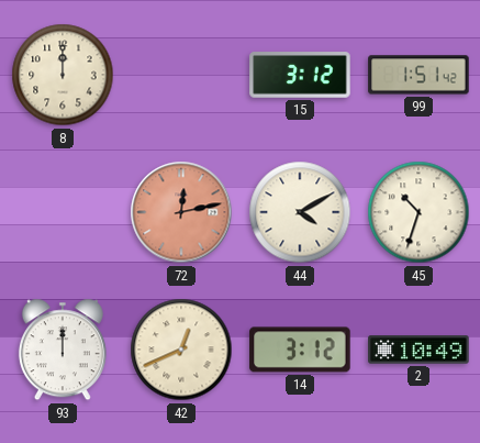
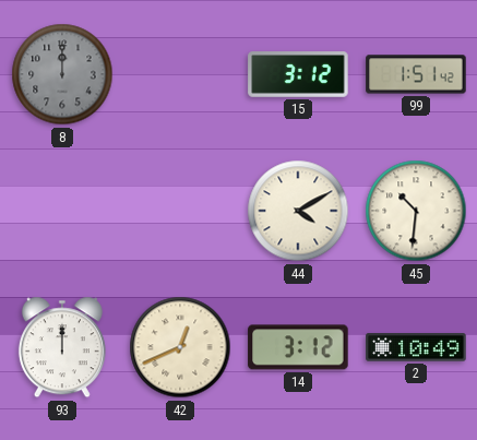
8 dial: cream -> grey
72: 12:13 -> none
45: 10:33 -> 10:31
